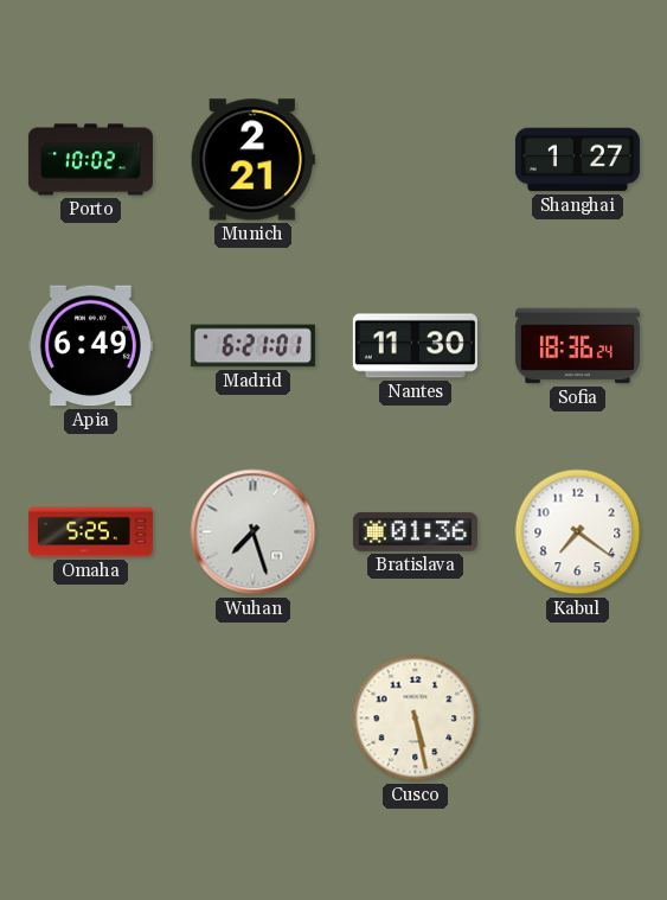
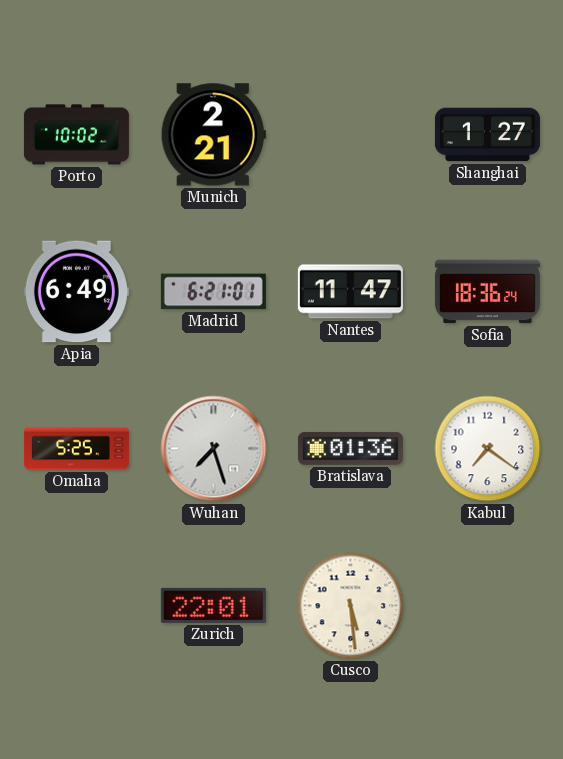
Nantes: 11:30 -> 11:47
Zurich: none -> 22:01
Cusco: 5:28 -> 5:29
